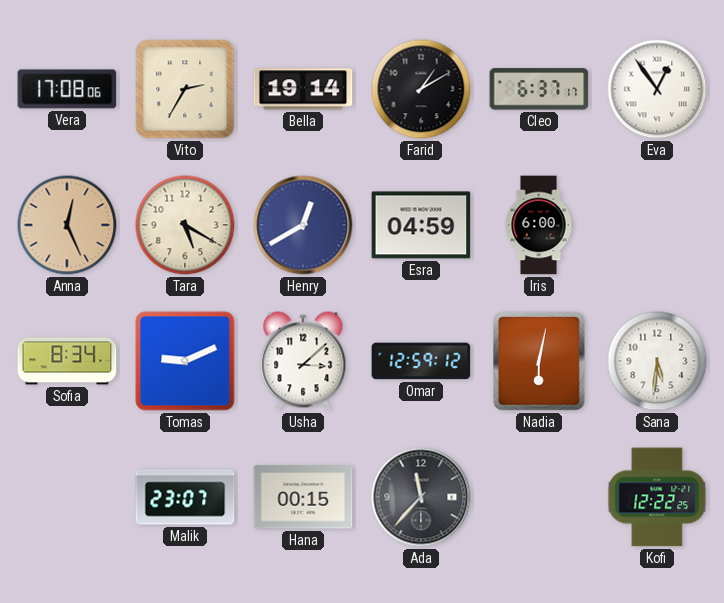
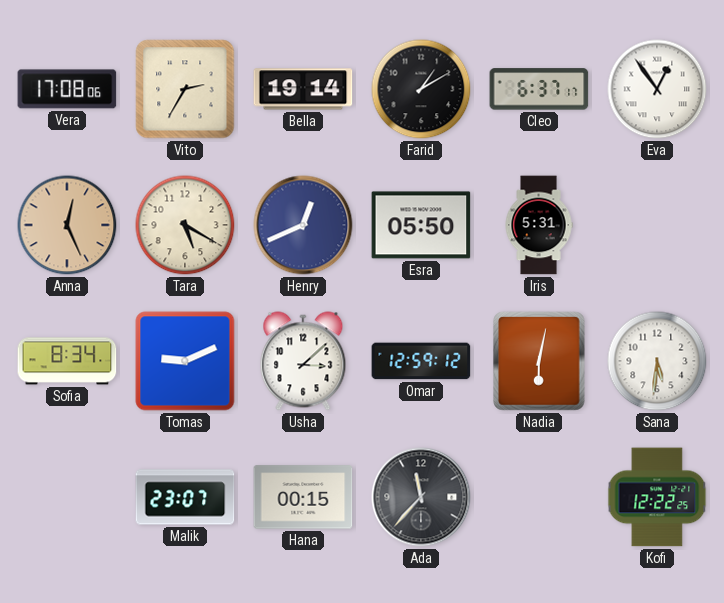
Henry: 12:40 -> 12:41
Esra: 04:59 -> 05:50
Iris: 6:00 -> 5:31
